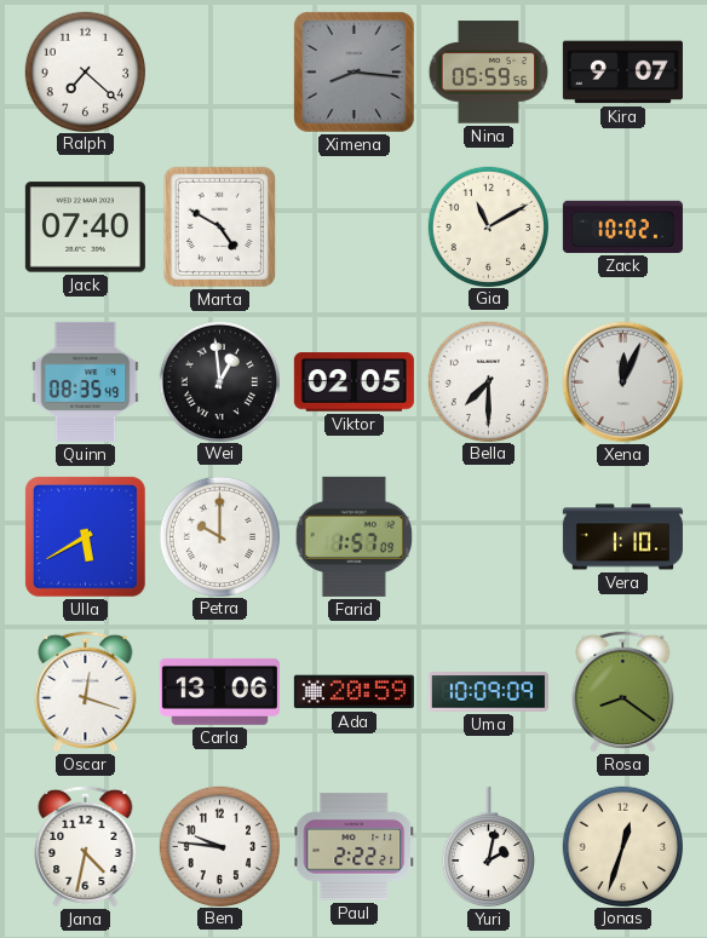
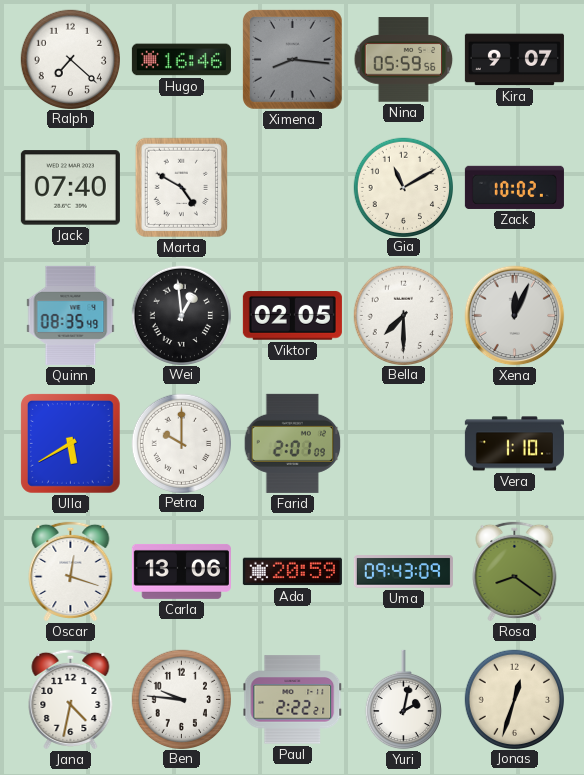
Hugo: none -> 16:46
Farid: 1:57 -> 2:01
Uma: 10:09 -> 09:43
